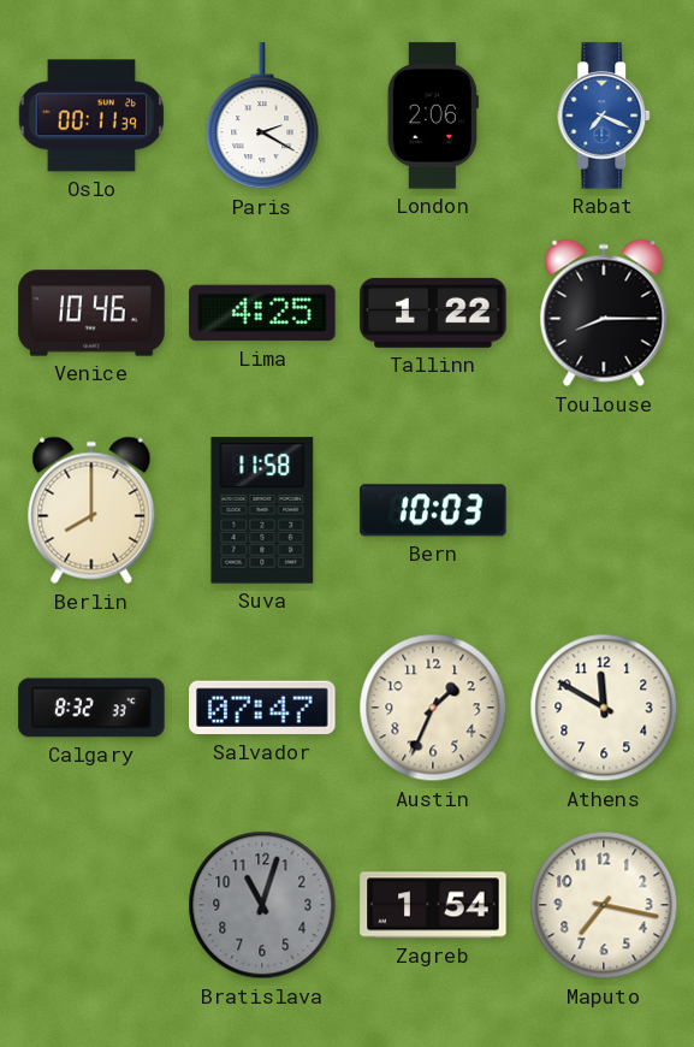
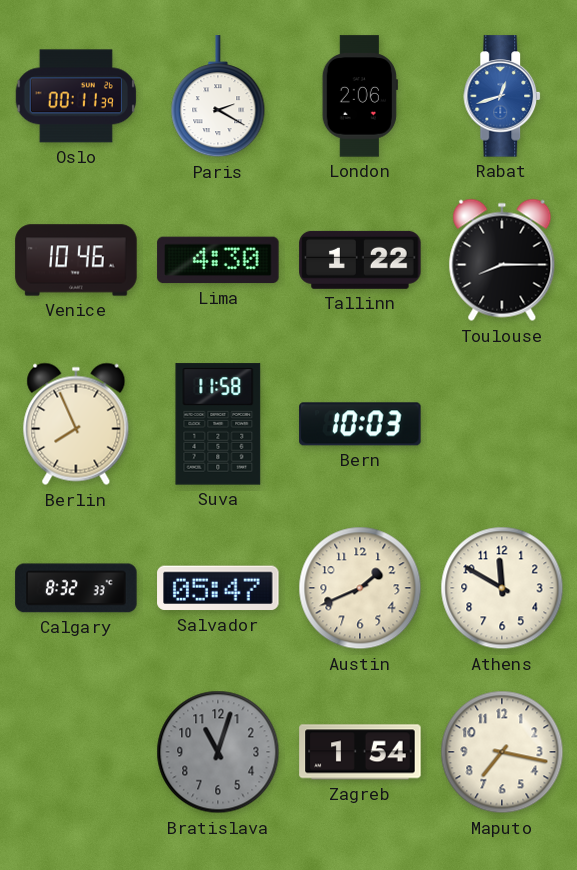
Rabat: 7:19 -> 12:42
Lima: 4:25 -> 4:30
Berlin: 8:00 -> 7:56
Salvador: 07:47 -> 05:47
Austin: 1:34 -> 1:41
